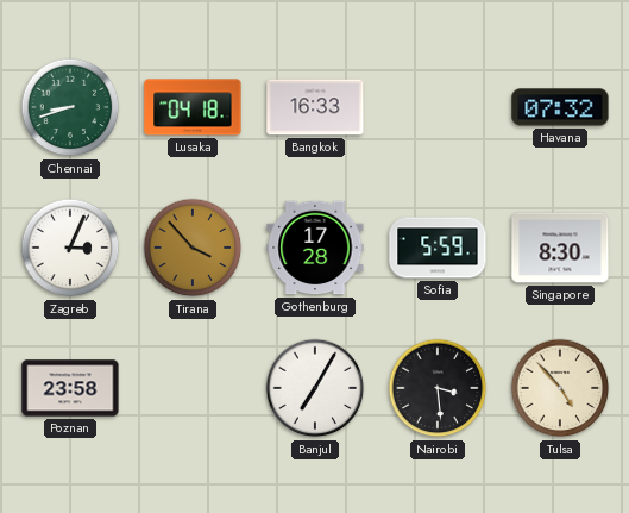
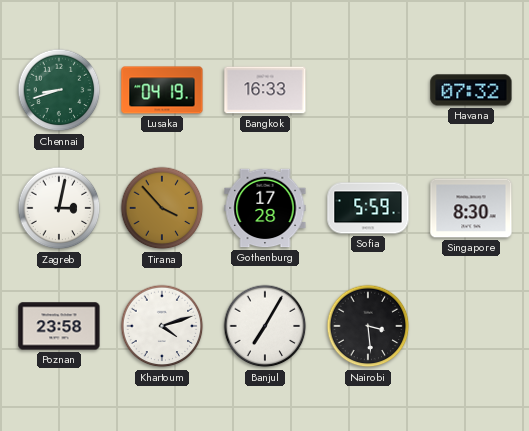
Lusaka: 04:18 -> 04:19
Zagreb: 3:04 -> 3:02
Khartoum: none -> 4:12
Tulsa: 4:53 -> none
